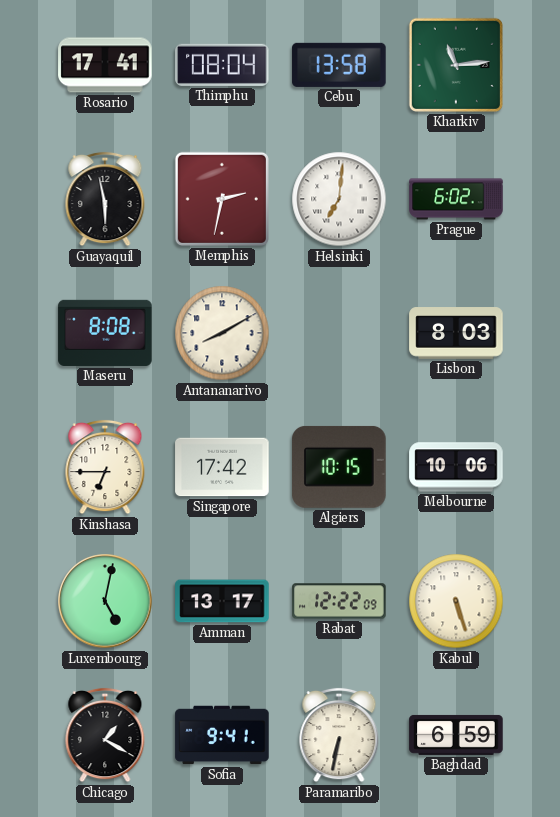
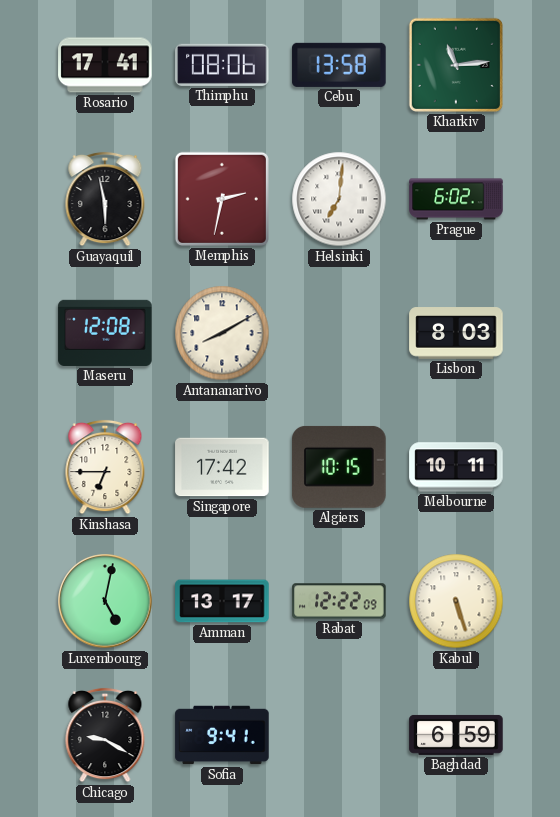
Thimphu: 08:04 -> 08:06
Maseru: 8:08 -> 12:08
Melbourne: 10:06 -> 10:11
Chicago: 1:20 -> 9:20
Paramaribo: 6:32 -> none
